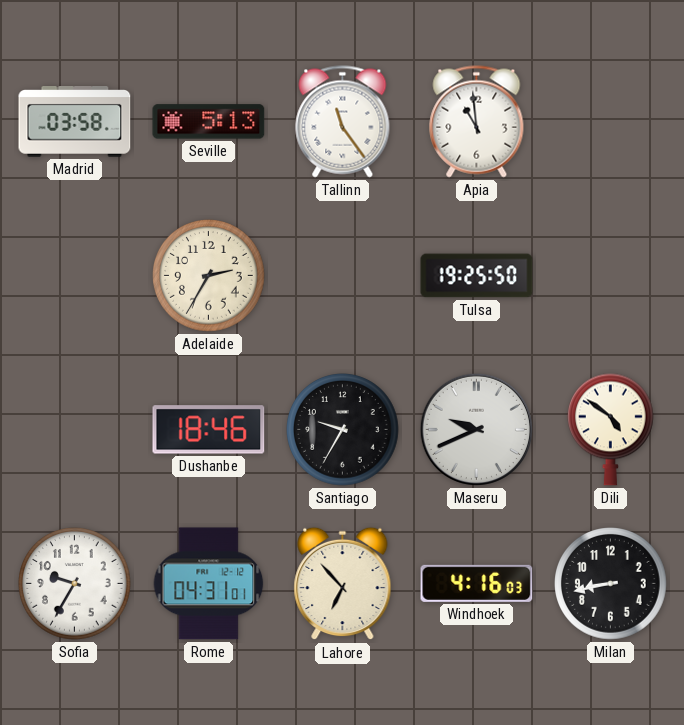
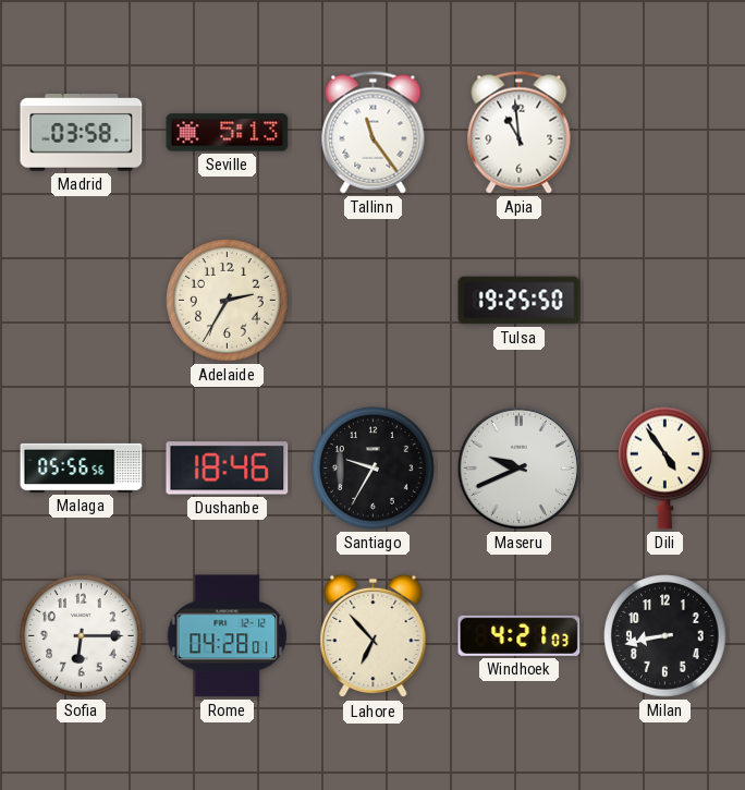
Malaga: none -> 05:56
Dili: 4:51 -> 4:54
Sofia: 9:35 -> 6:15
Rome: 04:31 -> 04:28
Windhoek: 4:16 -> 4:21
